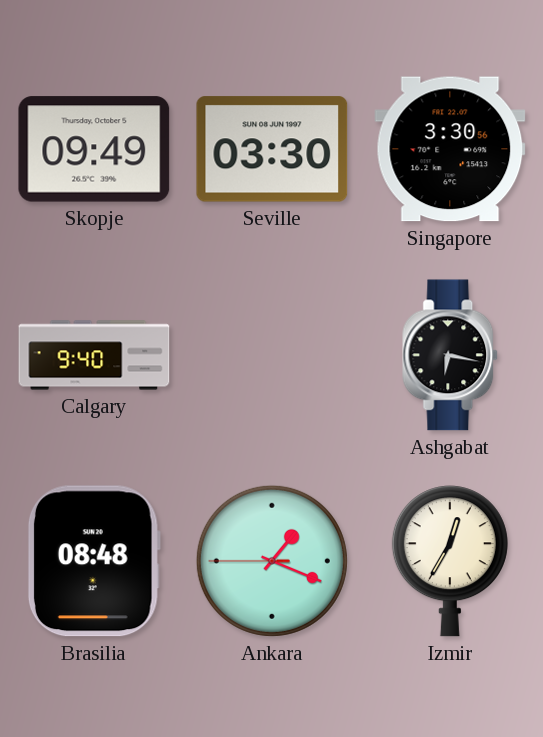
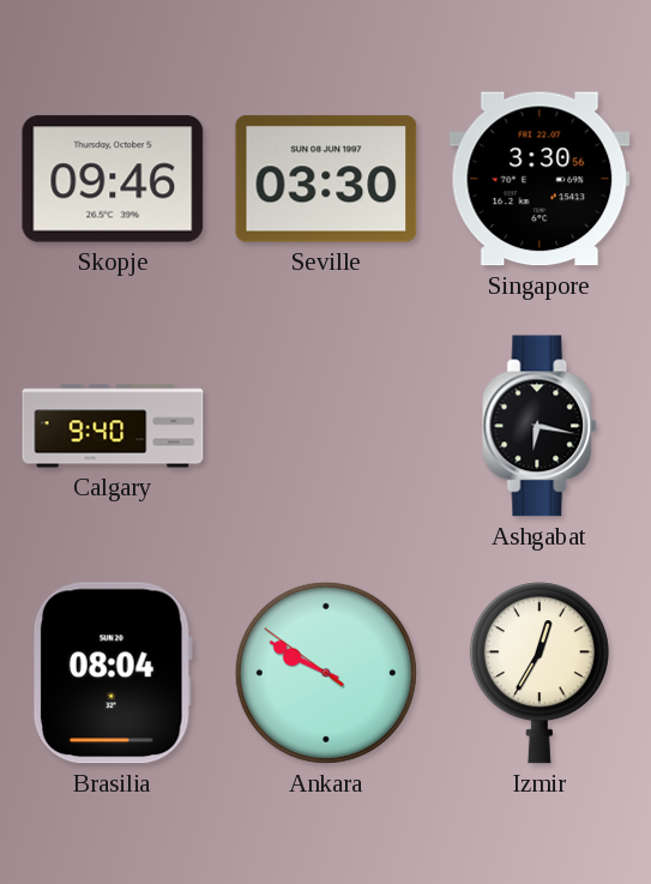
Skopje: 09:49 -> 09:46
Brasilia: 08:48 -> 08:04
Ankara: 1:18 -> 9:49
